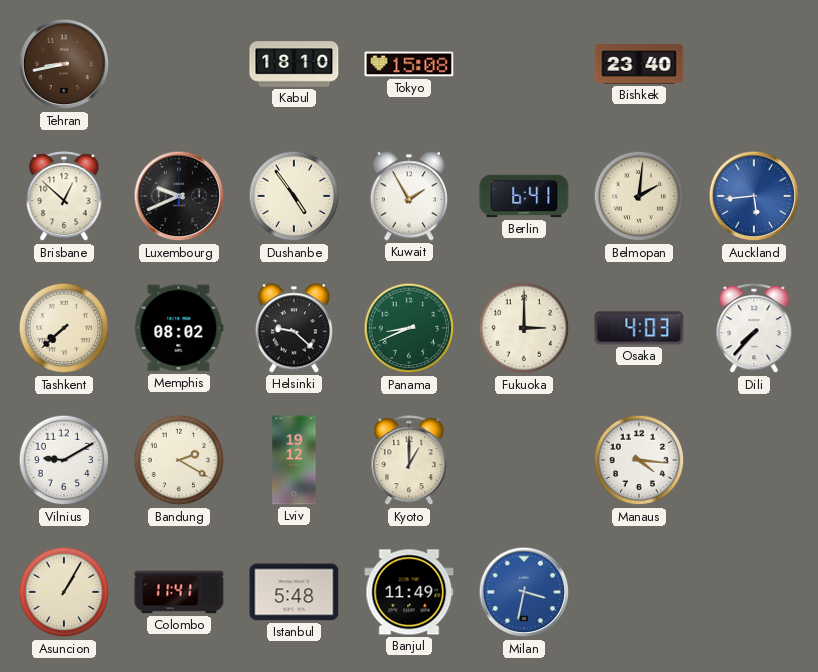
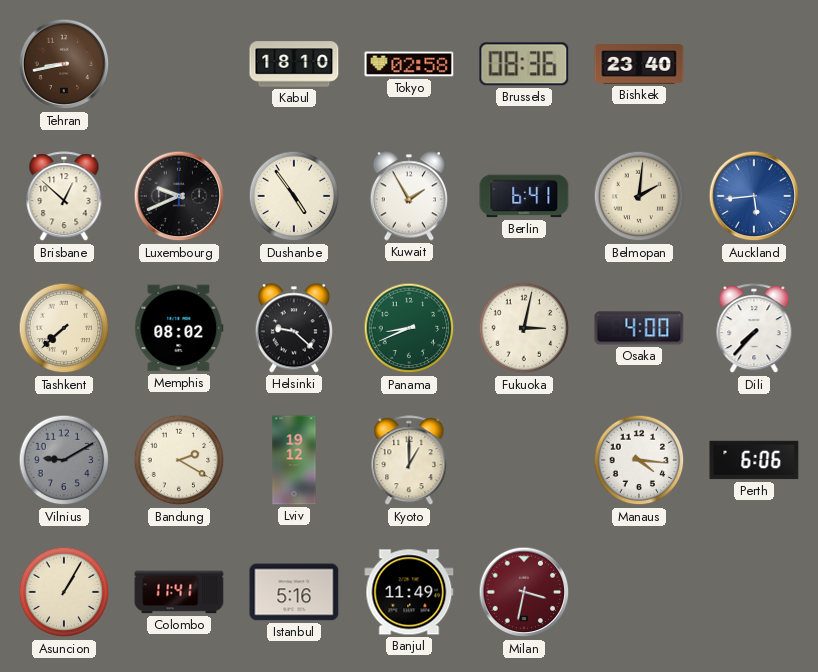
Tokyo: 15:08 -> 02:58
Brussels: none -> 08:36
Fukuoka: 3:00 -> 3:02
Osaka: 4:03 -> 4:00
Vilnius dial: white -> grey
Perth: none -> 6:06
Istanbul: 5:48 -> 5:16
Milan dial: blue -> burgundy
